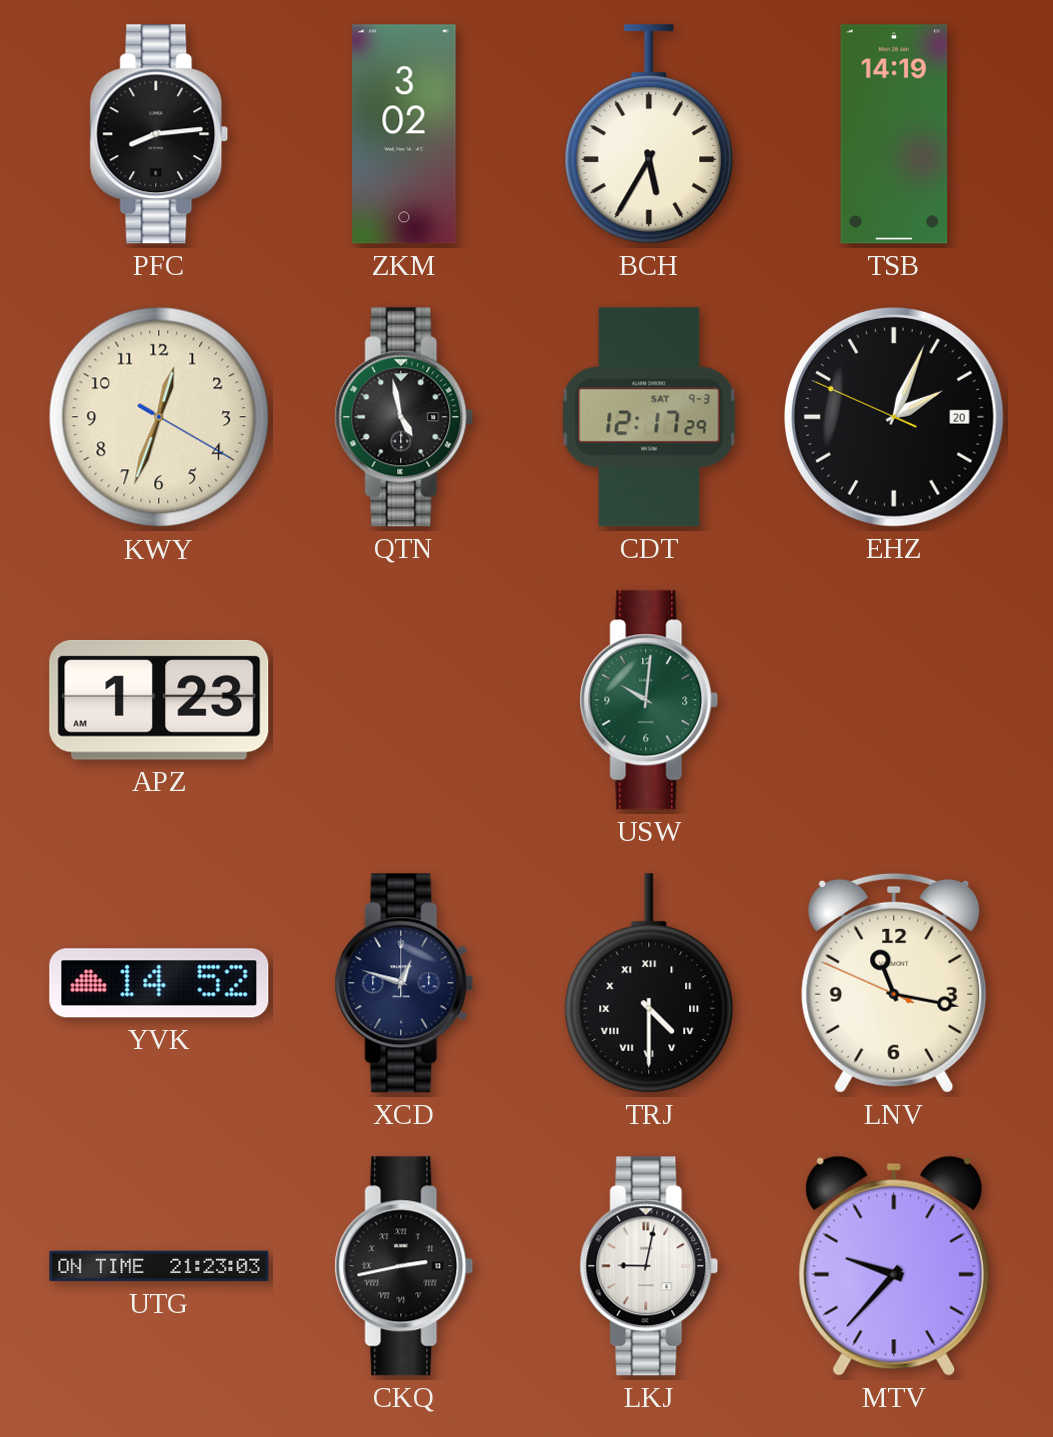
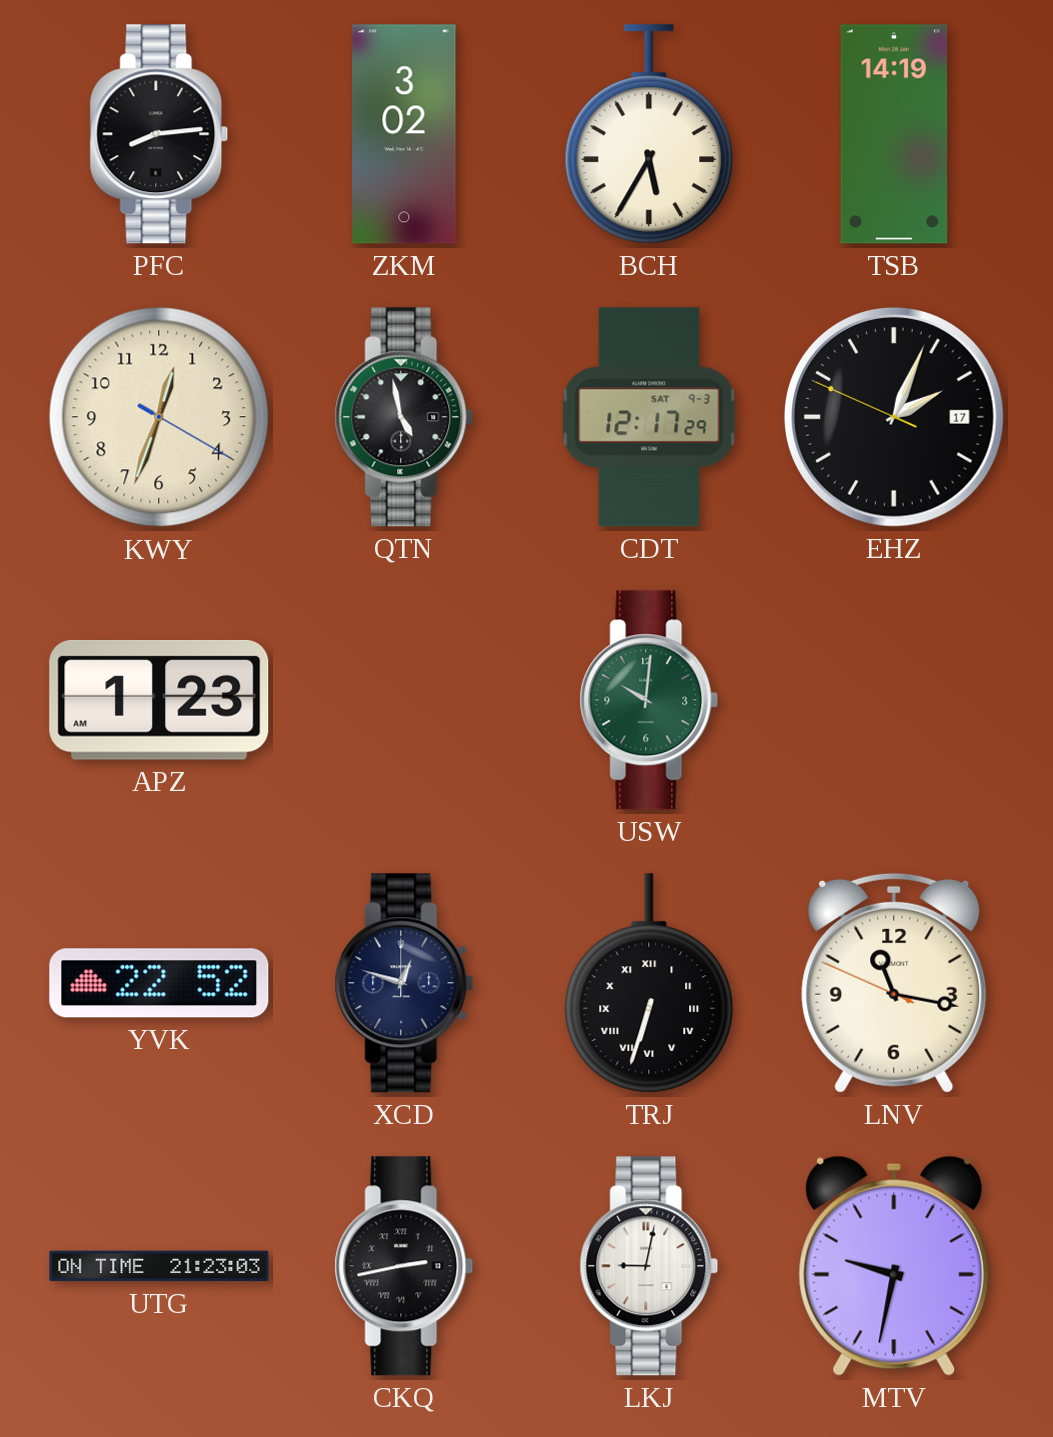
EHZ date: 20 -> 17
YVK: 14:52 -> 22:52
TRJ: 4:30 -> 6:33
MTV: 9:37 -> 9:32
